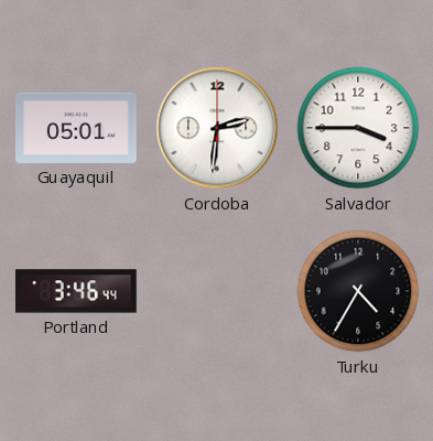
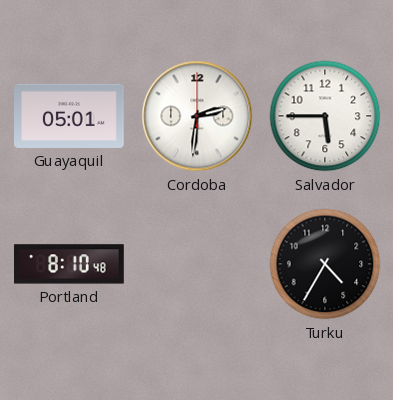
Salvador: 3:45 -> 5:45
Portland: 3:46 -> 8:10
